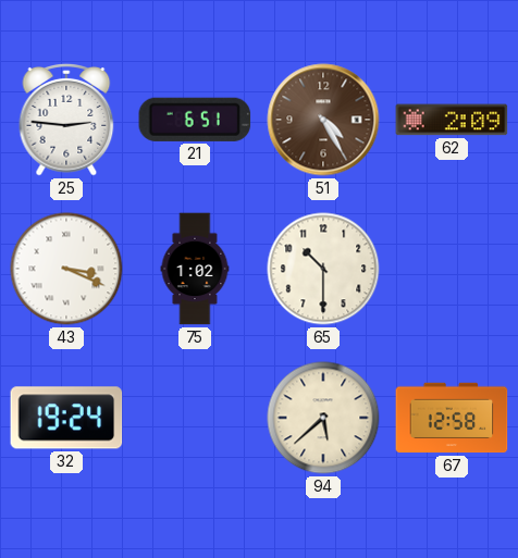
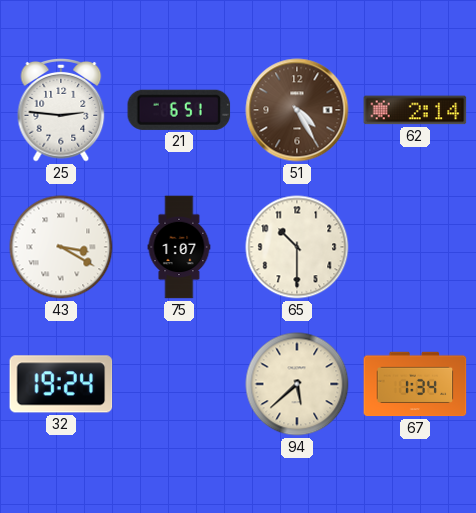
62: 2:09 -> 2:14
43: 3:19 -> 3:20
75: 1:02 -> 1:07
67: 12:58 -> 1:34
